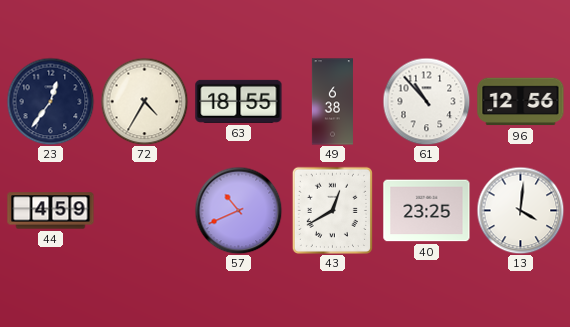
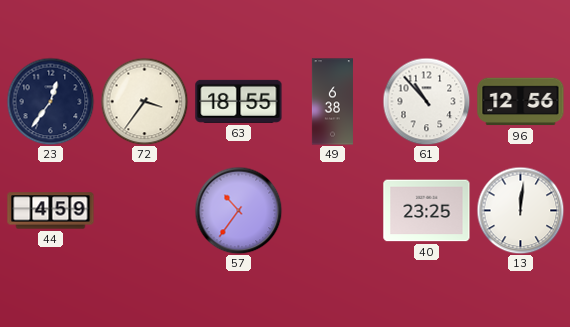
72: 4:35 -> 3:36
57: 10:41 -> 10:36
43: 12:40 -> none
13: 4:01 -> 12:01
